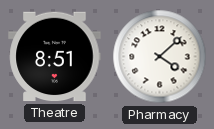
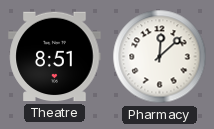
Pharmacy: 4:08 -> 12:08
